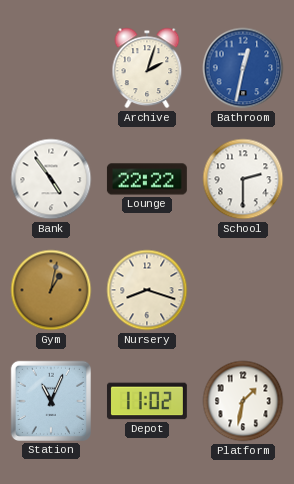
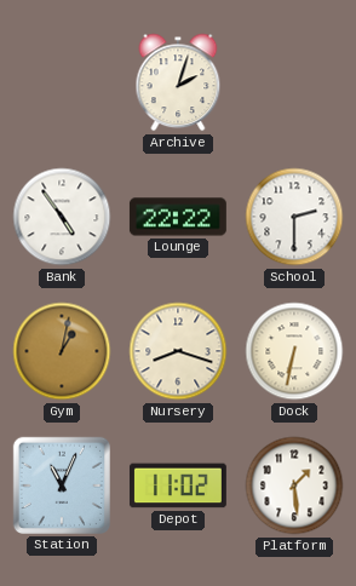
Bathroom: 12:32 -> none
Dock: none -> 6:32
Platform: 1:32 -> 1:29
